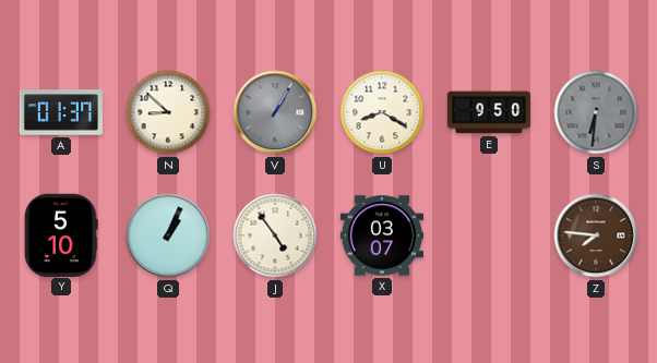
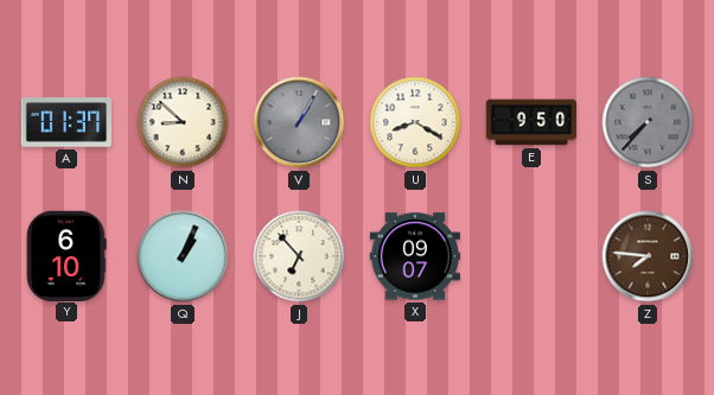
S: 6:31 -> 7:37
Y: 5:10 -> 6:10
J: 4:54 -> 6:53
X: 03:07 -> 09:07
